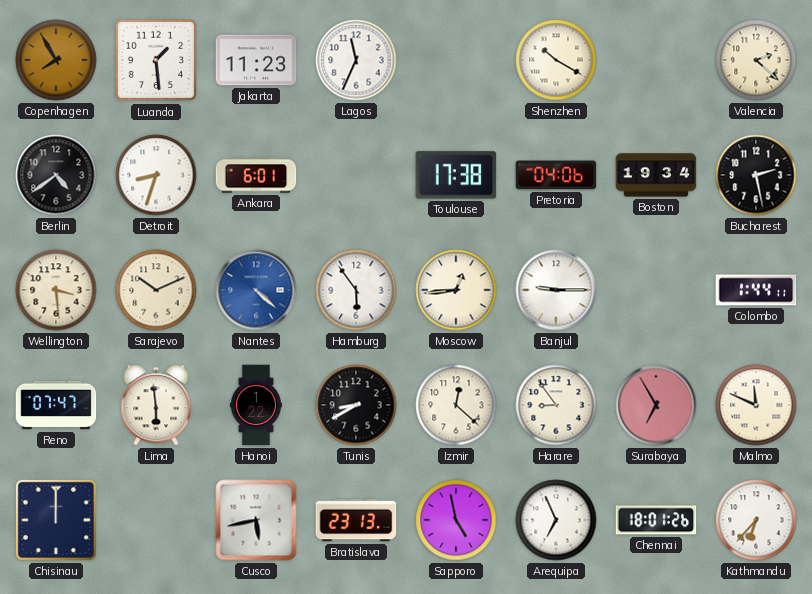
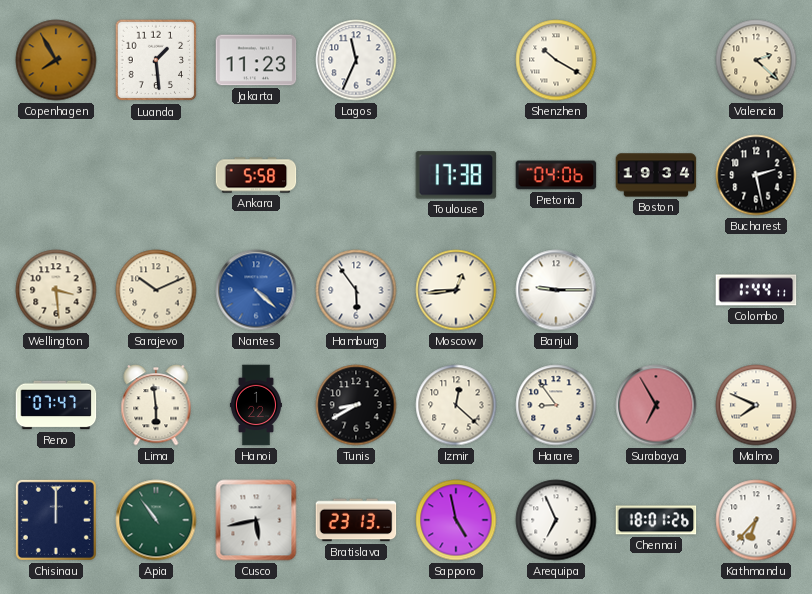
Berlin: 4:39 -> none
Detroit: 8:33 -> none
Ankara: 6:01 -> 5:58
Malmo: 11:49 -> 7:49
Apia: none -> 10:54
